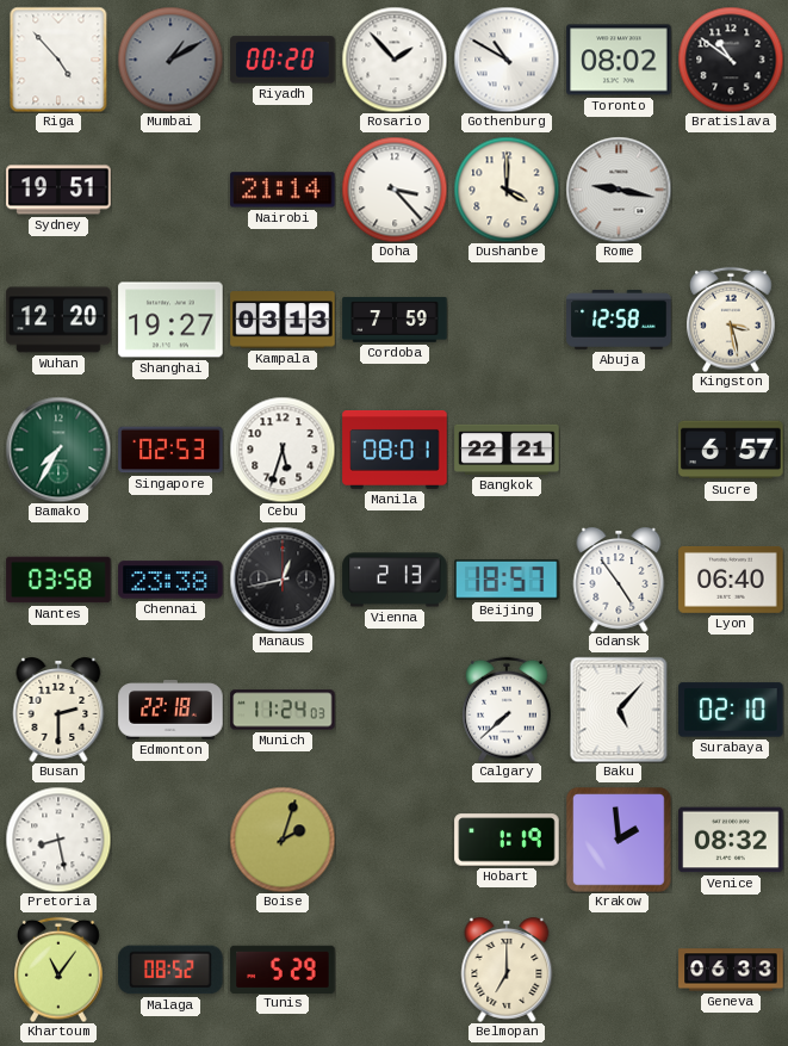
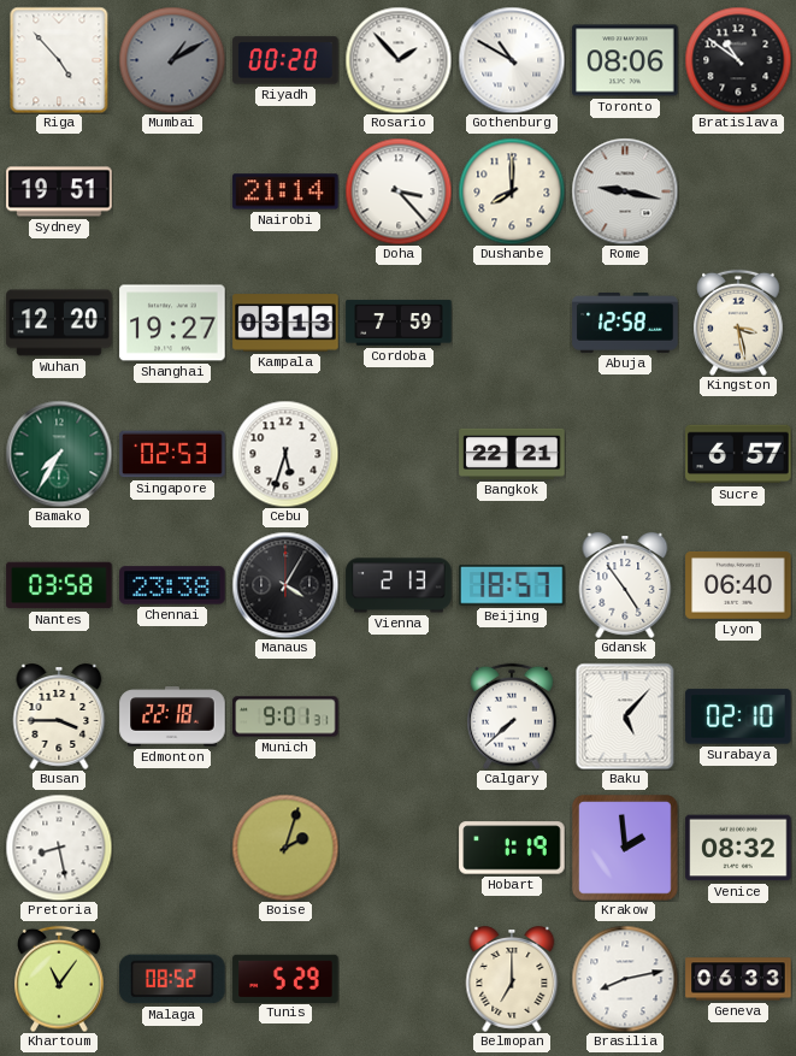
Toronto: 08:02 -> 08:06
Dushanbe: 4:00 -> 8:00
Manila: 08:01 -> none
Manaus: 12:43 -> 4:05
Busan: 2:30 -> 3:45
Munich: 11:24 -> 9:01
Brasilia: none -> 8:13
